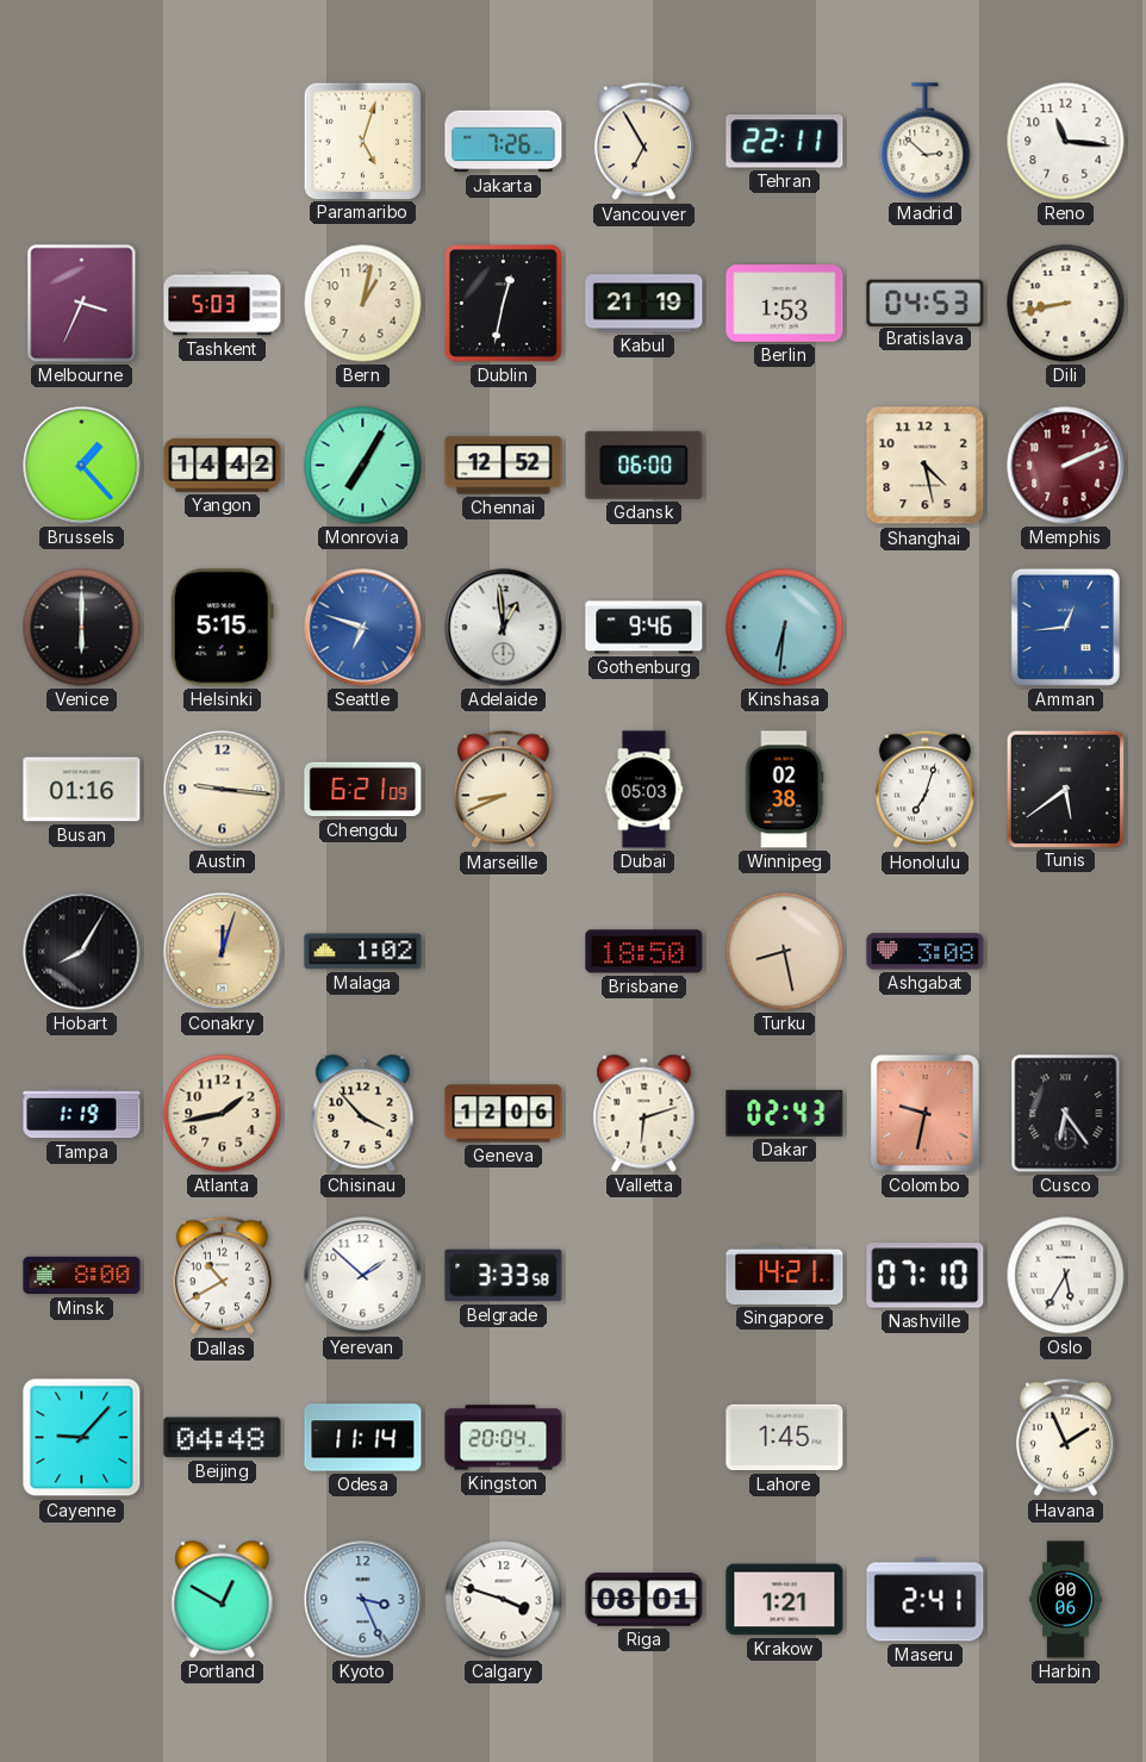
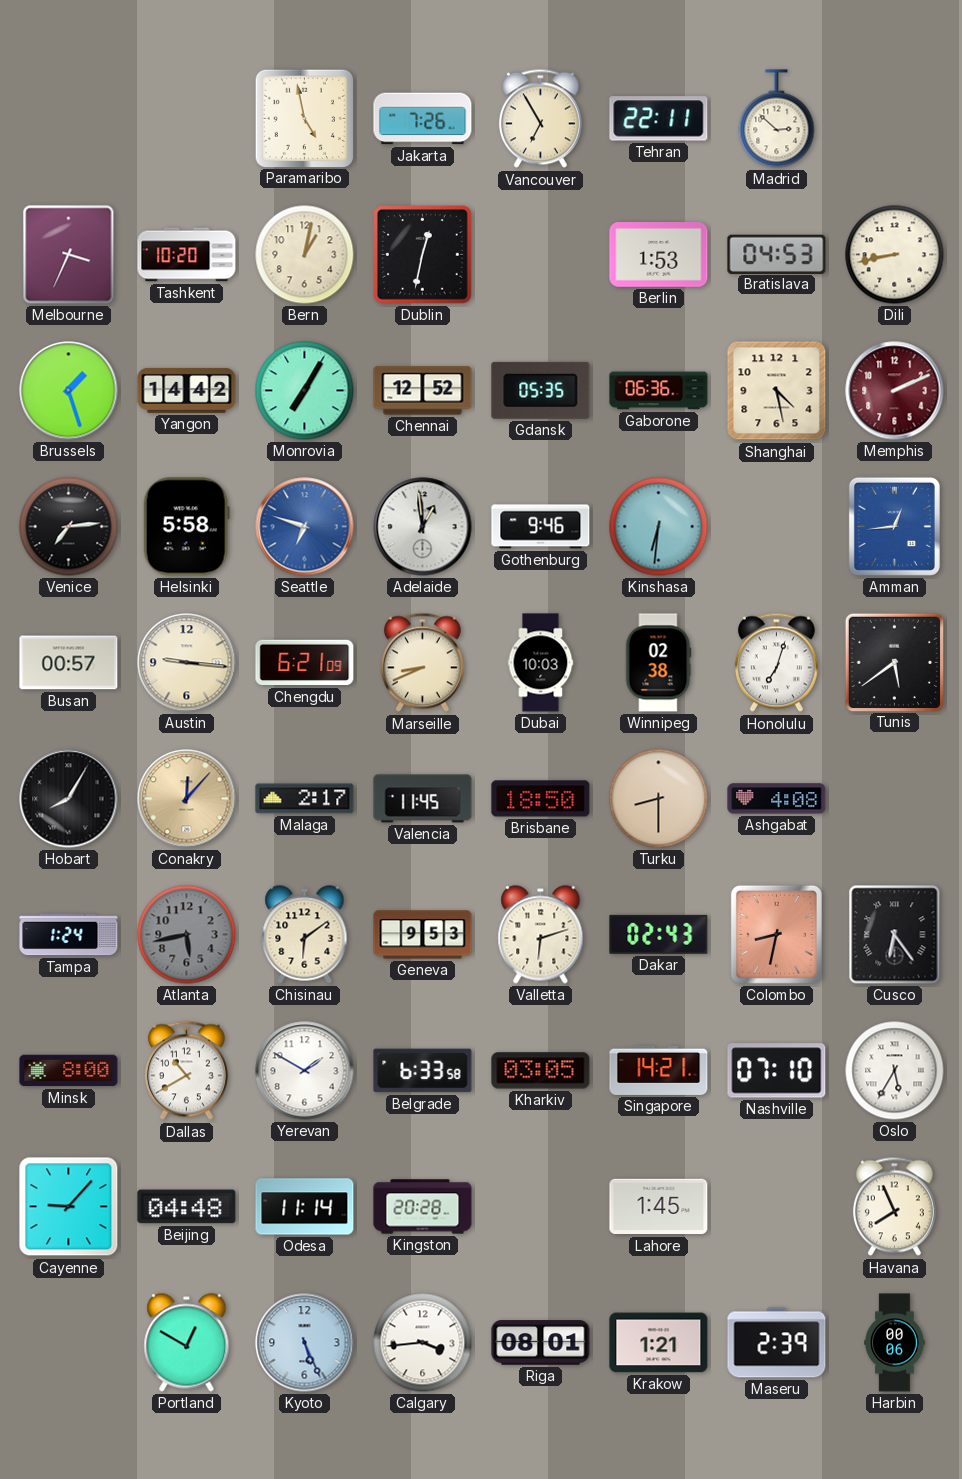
Paramaribo: 5:03 -> 4:58
Reno: 11:16 -> none
Tashkent: 5:03 -> 10:20
Kabul: 21:19 -> none
Brussels: 1:23 -> 1:27
Gdansk: 06:00 -> 05:35
Gaborone: none -> 06:36
Venice: 6:00 -> 7:14
Helsinki: 5:15 -> 5:58
Busan: 01:16 -> 00:57
Dubai: 05:03 -> 10:03
Conakry: 12:03 -> 12:07
Malaga: 1:02 -> 2:17
Valencia: none -> 11:45
Turku: 8:28 -> 8:30
Ashgabat: 3:08 -> 4:08
Tampa: 1:19 -> 1:24
Atlanta: 1:43 -> 5:43
Atlanta dial: cream -> grey
Chisinau: 3:53 -> 6:09
Geneva: 12:06 -> 9:53
Colombo: 9:32 -> 8:32
Yerevan: 1:52 -> 1:50
Belgrade: 3:33 -> 6:33
Kharkiv: none -> 03:05
Kingston: 20:04 -> 20:28
Havana: 1:56 -> 7:56
Kyoto: 3:26 -> 5:26
Calgary: 3:48 -> 3:44
Maseru: 2:41 -> 2:39
